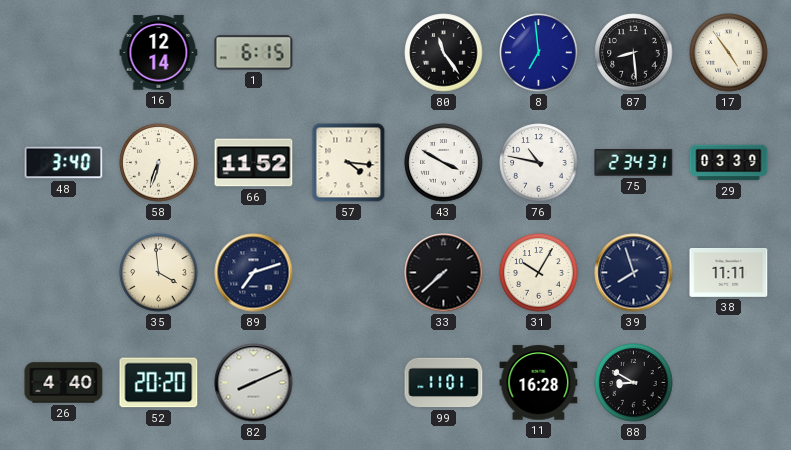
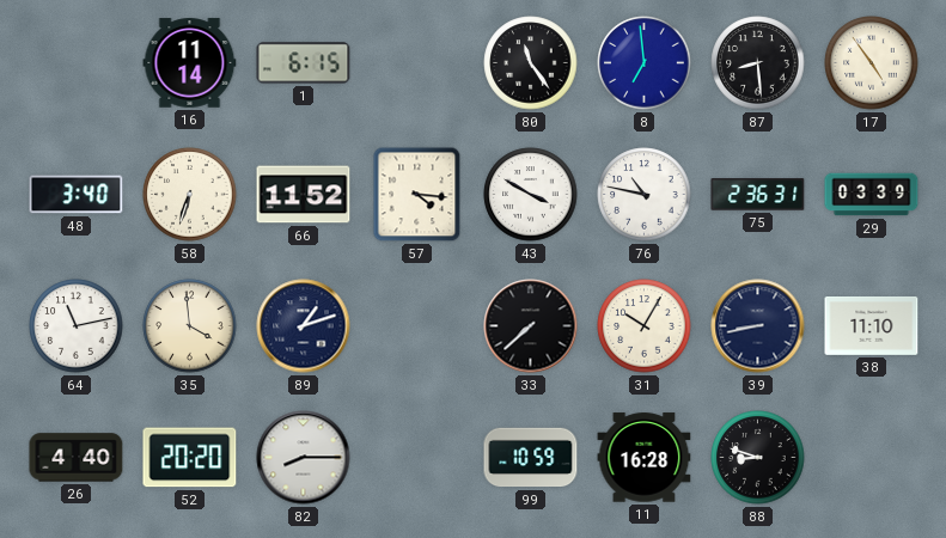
16: 12:14 -> 11:14
75: 2:34 -> 2:36
64: none -> 11:13
89: 7:12 -> 1:12
39: 7:57 -> 8:43
38: 11:11 -> 11:10
82: 8:11 -> 8:15
99: 11:01 -> 10:59
88: 8:50 -> 8:48
